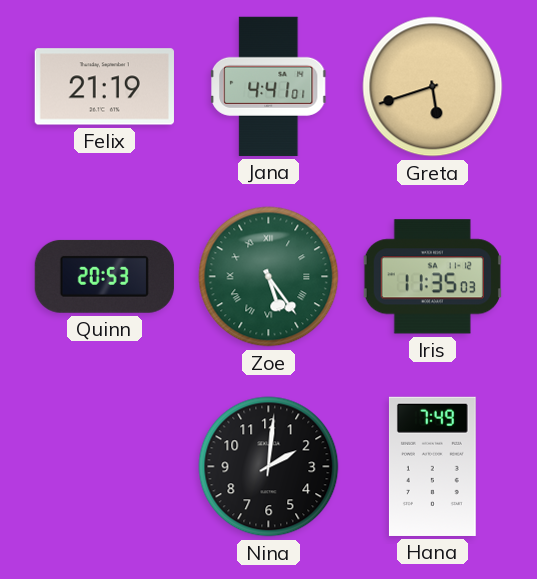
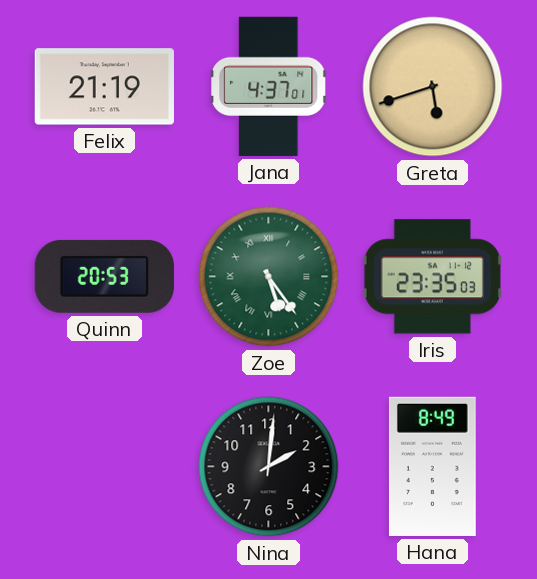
Jana: 4:41 -> 4:37
Iris: 11:35 -> 23:35
Hana: 7:49 -> 8:49
